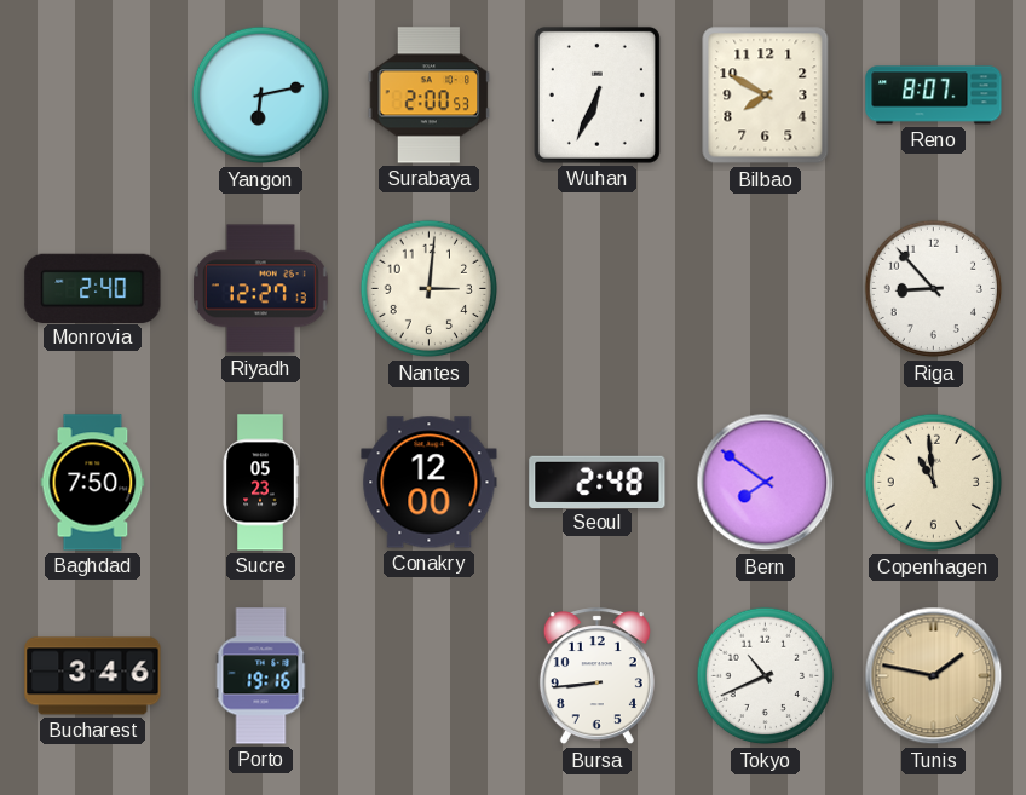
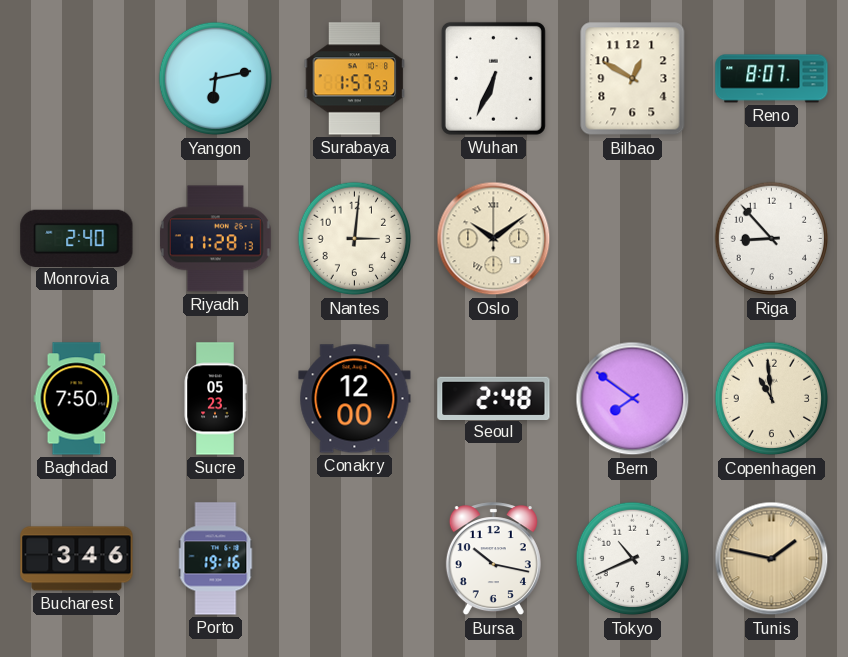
Surabaya: 2:00 -> 1:57
Bilbao: 7:50 -> 12:50
Riyadh: 12:27 -> 11:28
Oslo: none -> 10:09
Bursa: 8:44 -> 10:17
